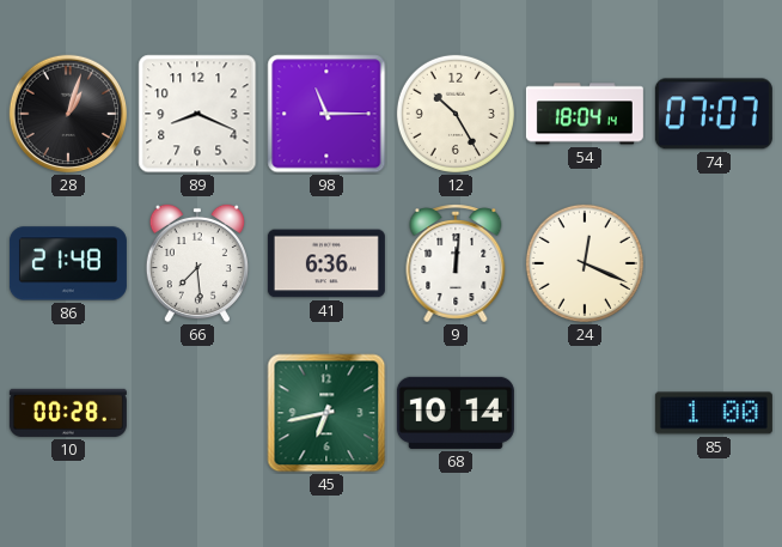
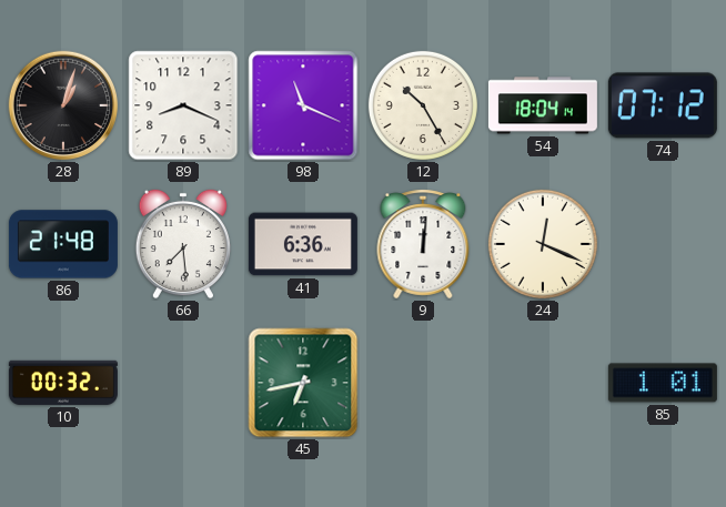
98: 11:15 -> 11:19
74: 07:07 -> 07:12
10: 00:28 -> 00:32
68: 10:14 -> none
85: 1:00 -> 1:01
